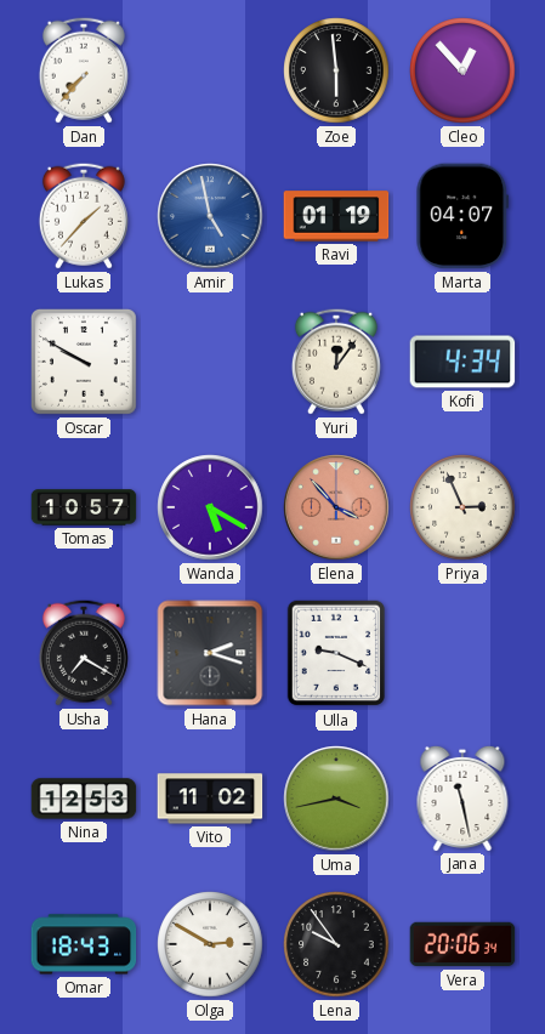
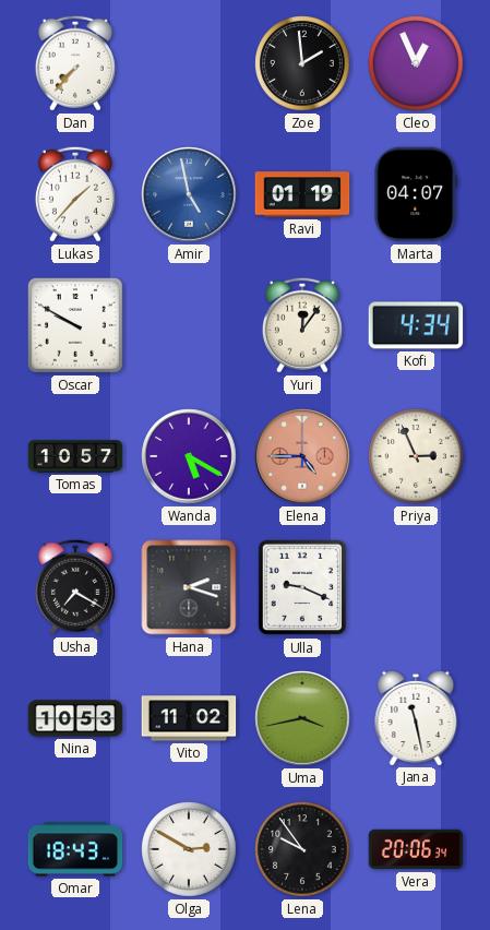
Zoe: 5:59 -> 1:59
Cleo: 12:53 -> 12:56
Elena: 3:53 -> 4:45
Nina: 12:53 -> 10:53
